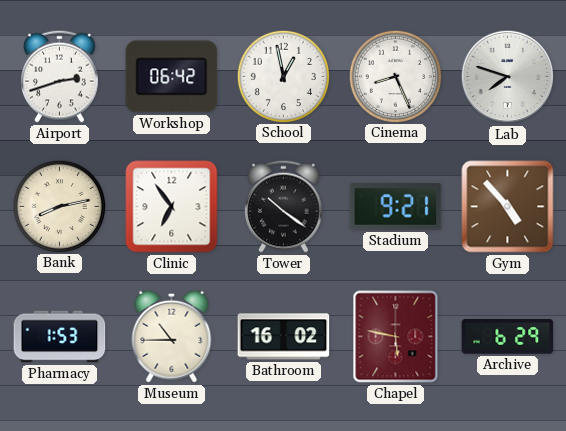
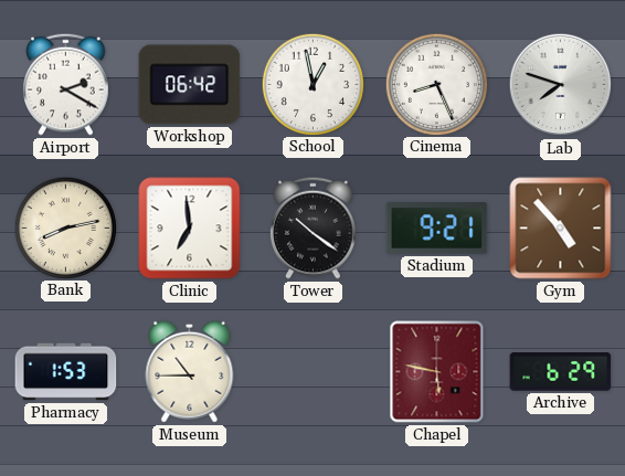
Airport: 2:42 -> 2:20
Clinic: 6:54 -> 6:59
Bathroom: 16:02 -> none
